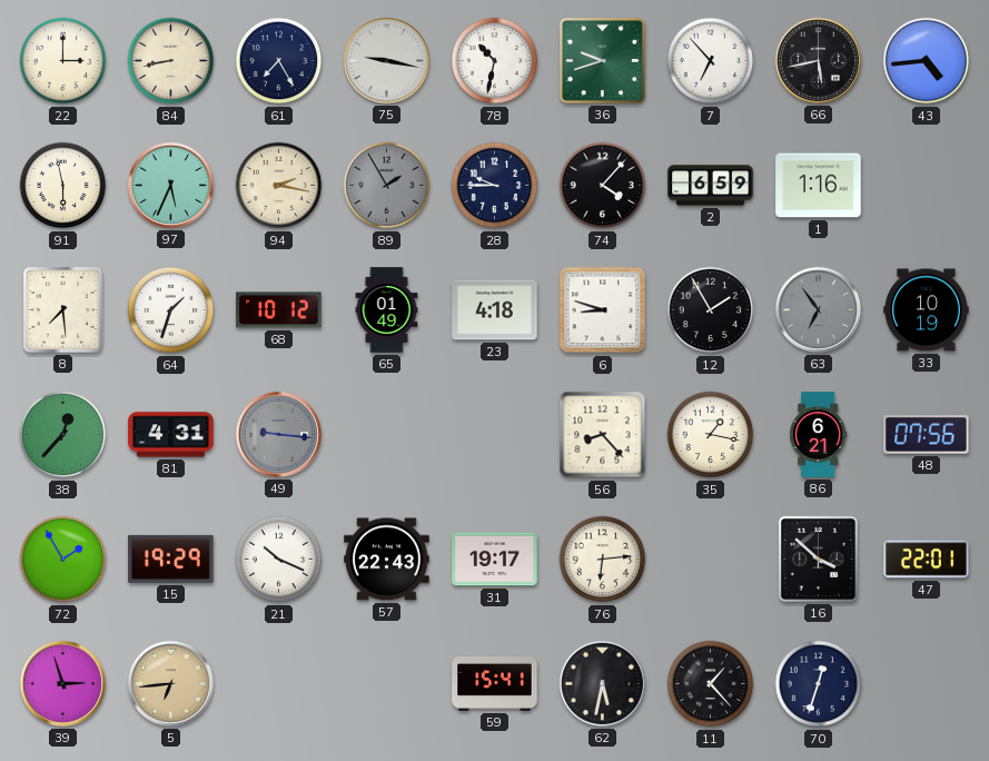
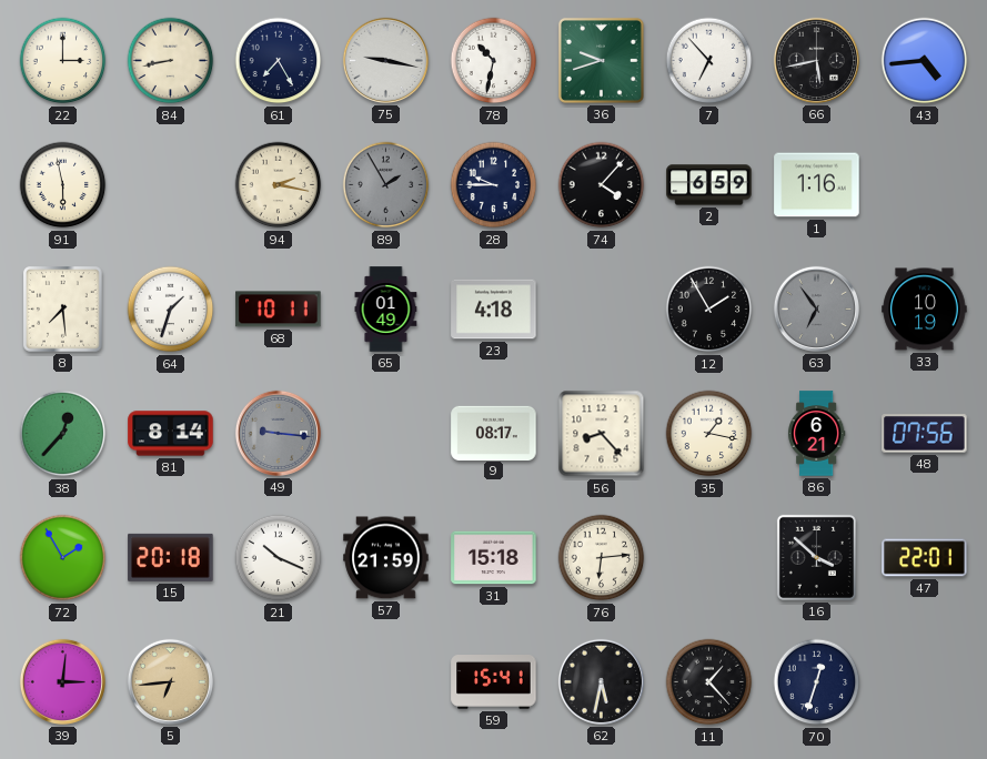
97: 5:34 -> none
68: 10:12 -> 10:11
6: 8:48 -> none
81: 4:31 -> 8:14
9: none -> 08:17
15: 19:29 -> 20:18
57: 22:43 -> 21:59
31: 19:17 -> 15:18
39: 2:57 -> 3:01
